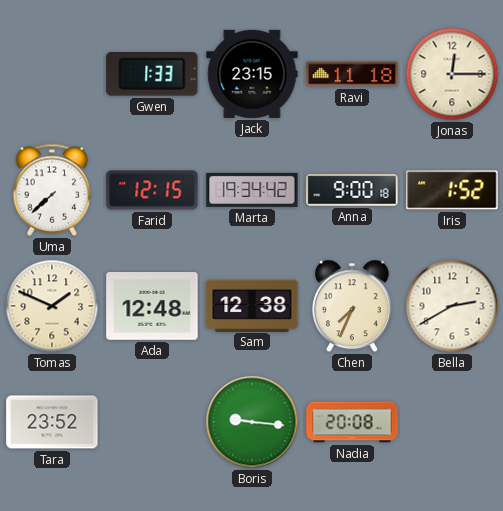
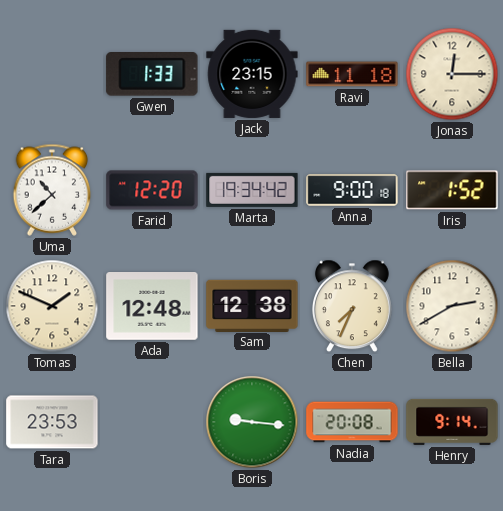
Uma: 7:38 -> 10:38
Farid: 12:15 -> 12:20
Tara: 23:52 -> 23:53
Henry: none -> 9:14
